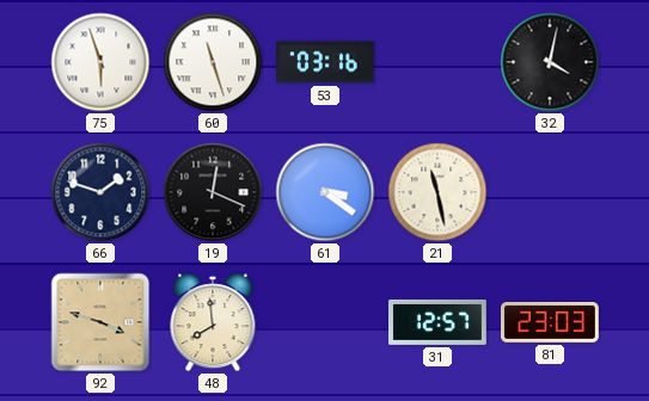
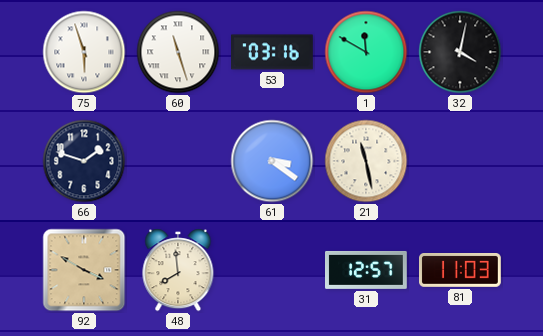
1: none -> 11:50
19: 12:19 -> none
92: 3:48 -> 3:50
81: 23:03 -> 11:03
